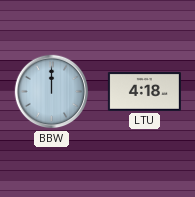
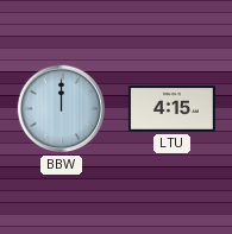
LTU: 4:18 -> 4:15
